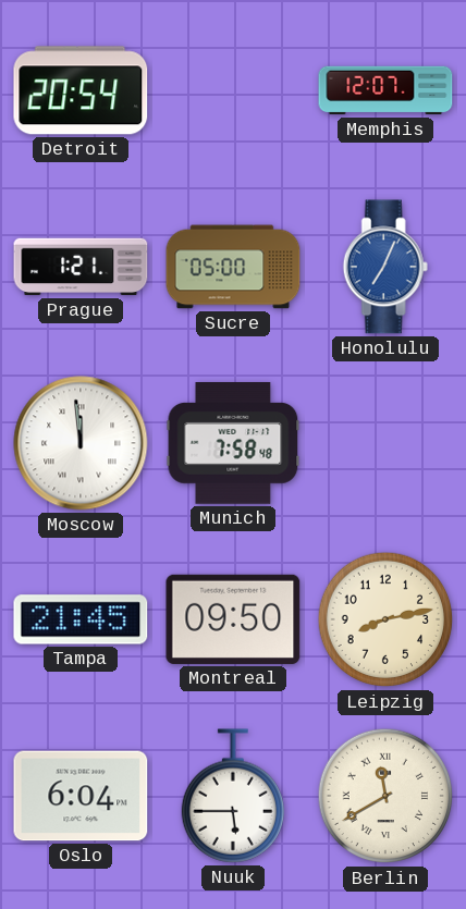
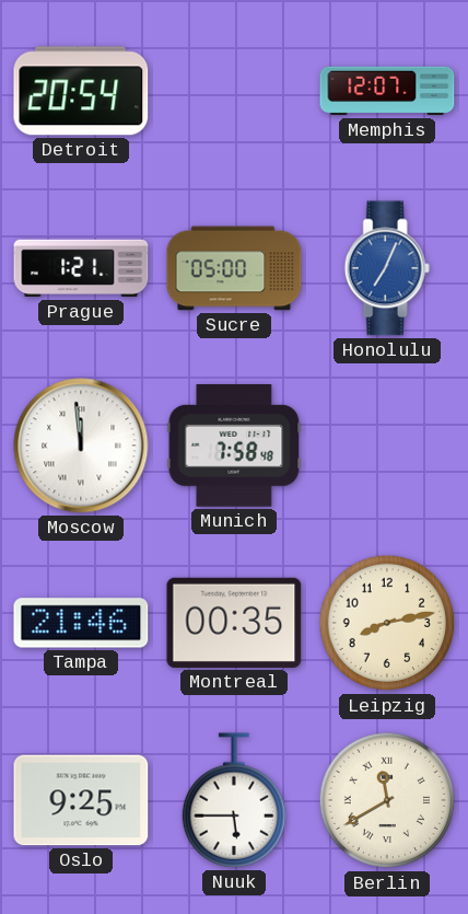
Tampa: 21:45 -> 21:46
Montreal: 09:50 -> 00:35
Oslo: 6:04 -> 9:25
